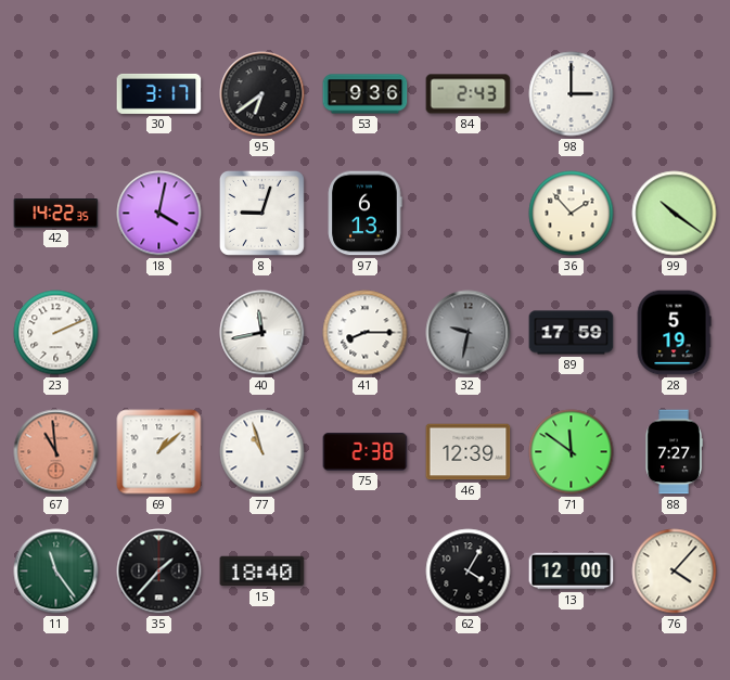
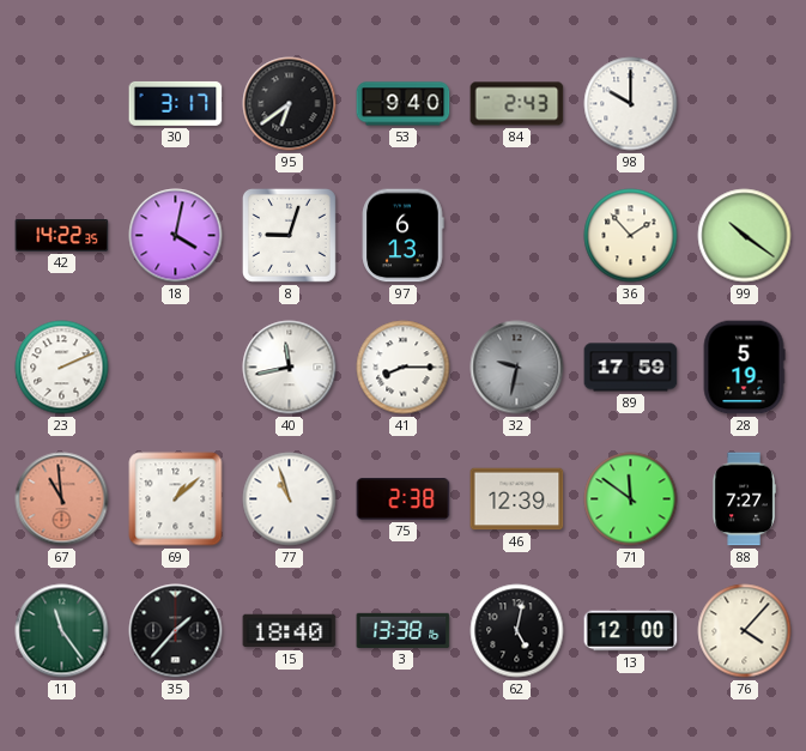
53: 9:36 -> 9:40
98: 3:00 -> 10:00
3: none -> 13:38
62: 4:05 -> 5:02
